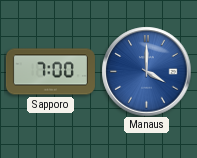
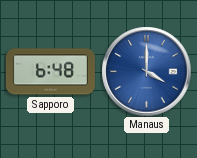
Sapporo: 7:00 -> 6:48
